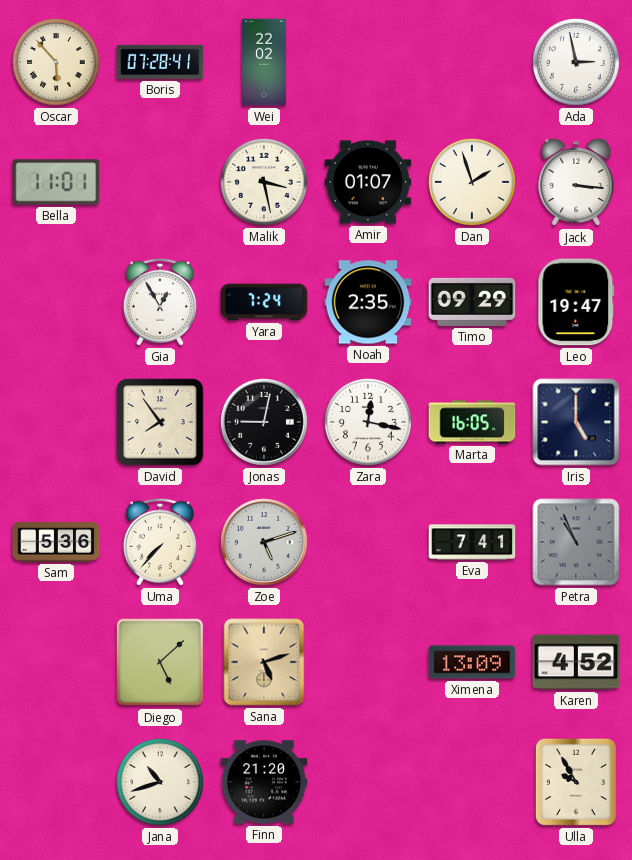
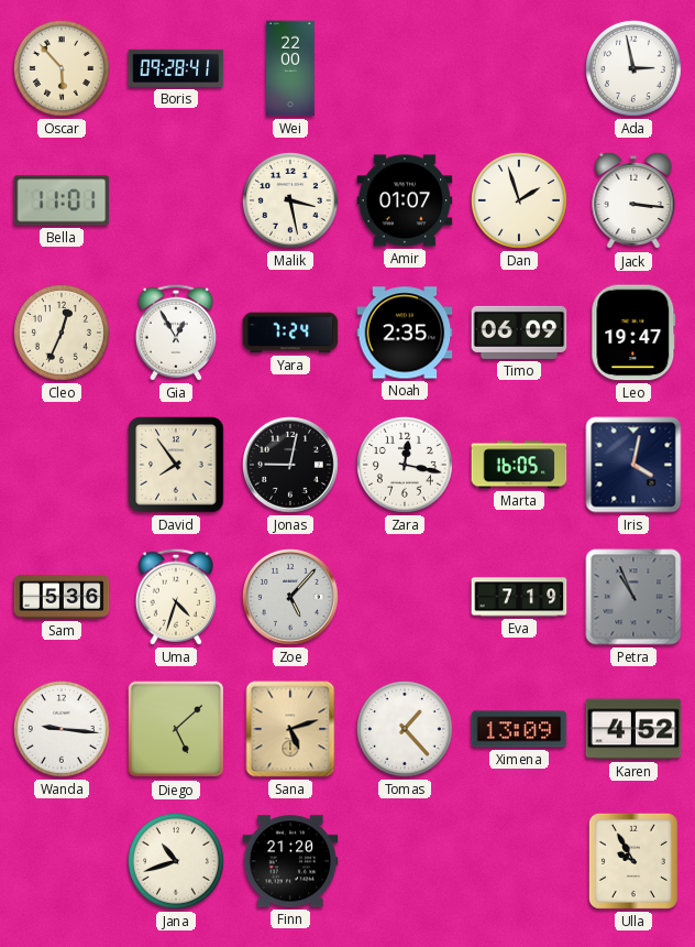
Boris: 07:28 -> 09:28
Wei: 22:02 -> 22:00
Cleo: none -> 12:34
Timo: 09:29 -> 06:09
Iris: 5:00 -> 4:02
Uma: 7:37 -> 4:33
Zoe: 5:12 -> 5:07
Eva: 7:41 -> 7:19
Wanda: none -> 9:16
Tomas: none -> 1:23
